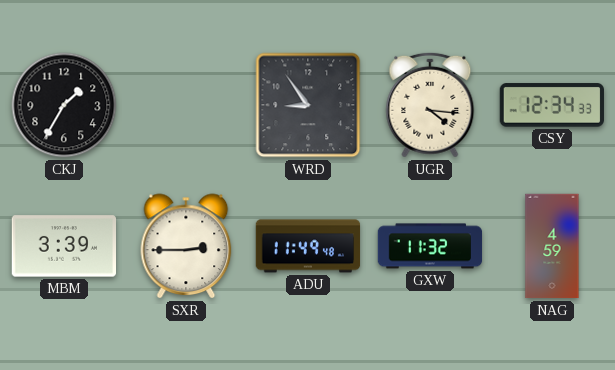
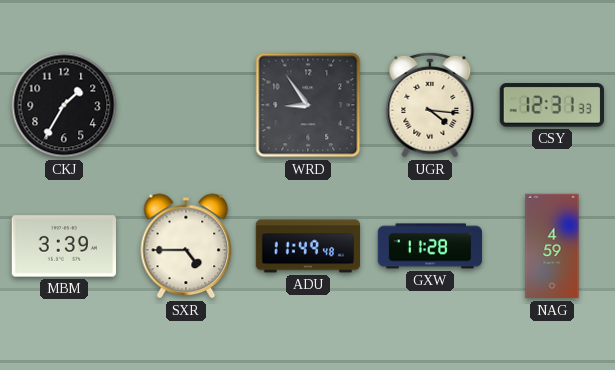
CSY: 12:34 -> 12:31
SXR: 2:45 -> 4:45
GXW: 11:32 -> 11:28
